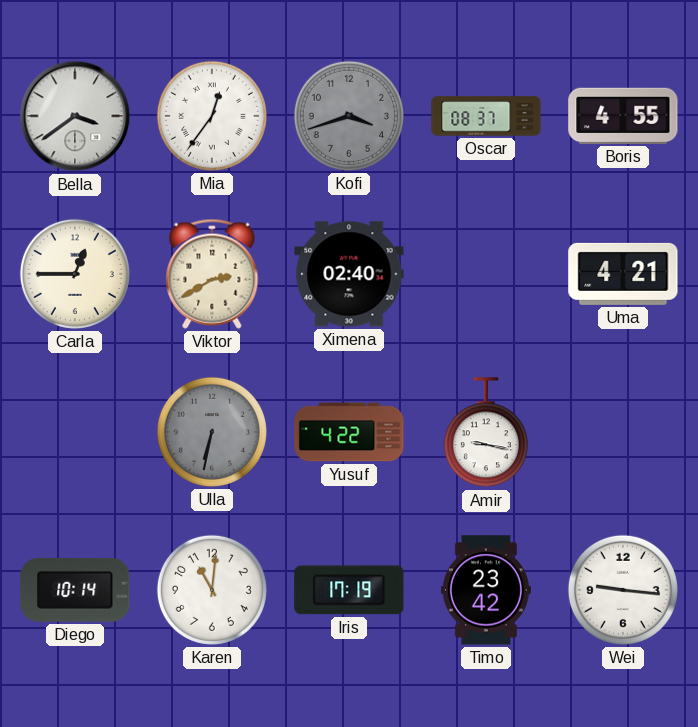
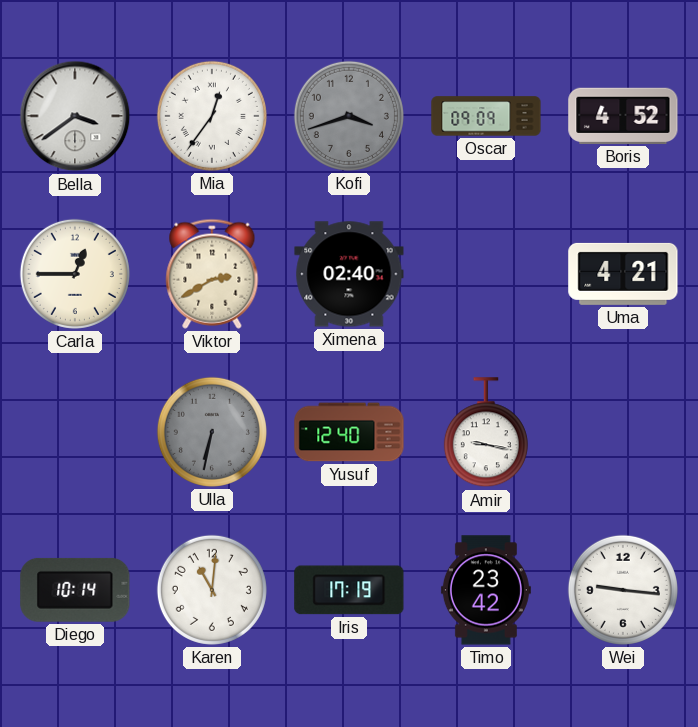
Oscar: 08:37 -> 09:09
Boris: 4:55 -> 4:52
Yusuf: 4:22 -> 12:40
